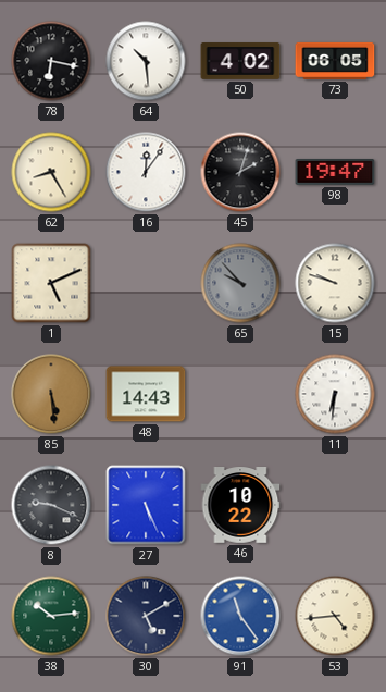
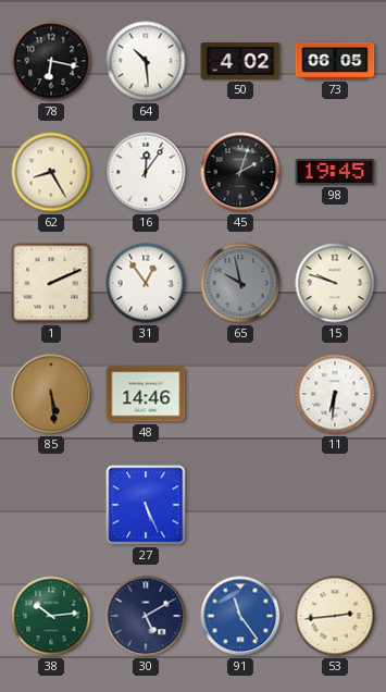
98: 19:47 -> 19:45
1: 5:11 -> 2:11
31: none -> 12:54
65: 9:53 -> 9:58
48: 14:43 -> 14:46
8: 9:19 -> none
46: 10:22 -> none
53: 4:44 -> 2:44
